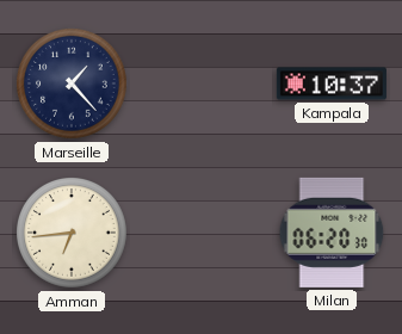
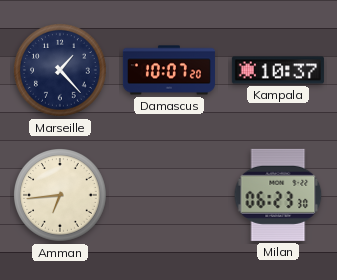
Damascus: none -> 10:07
Milan: 06:20 -> 06:23
